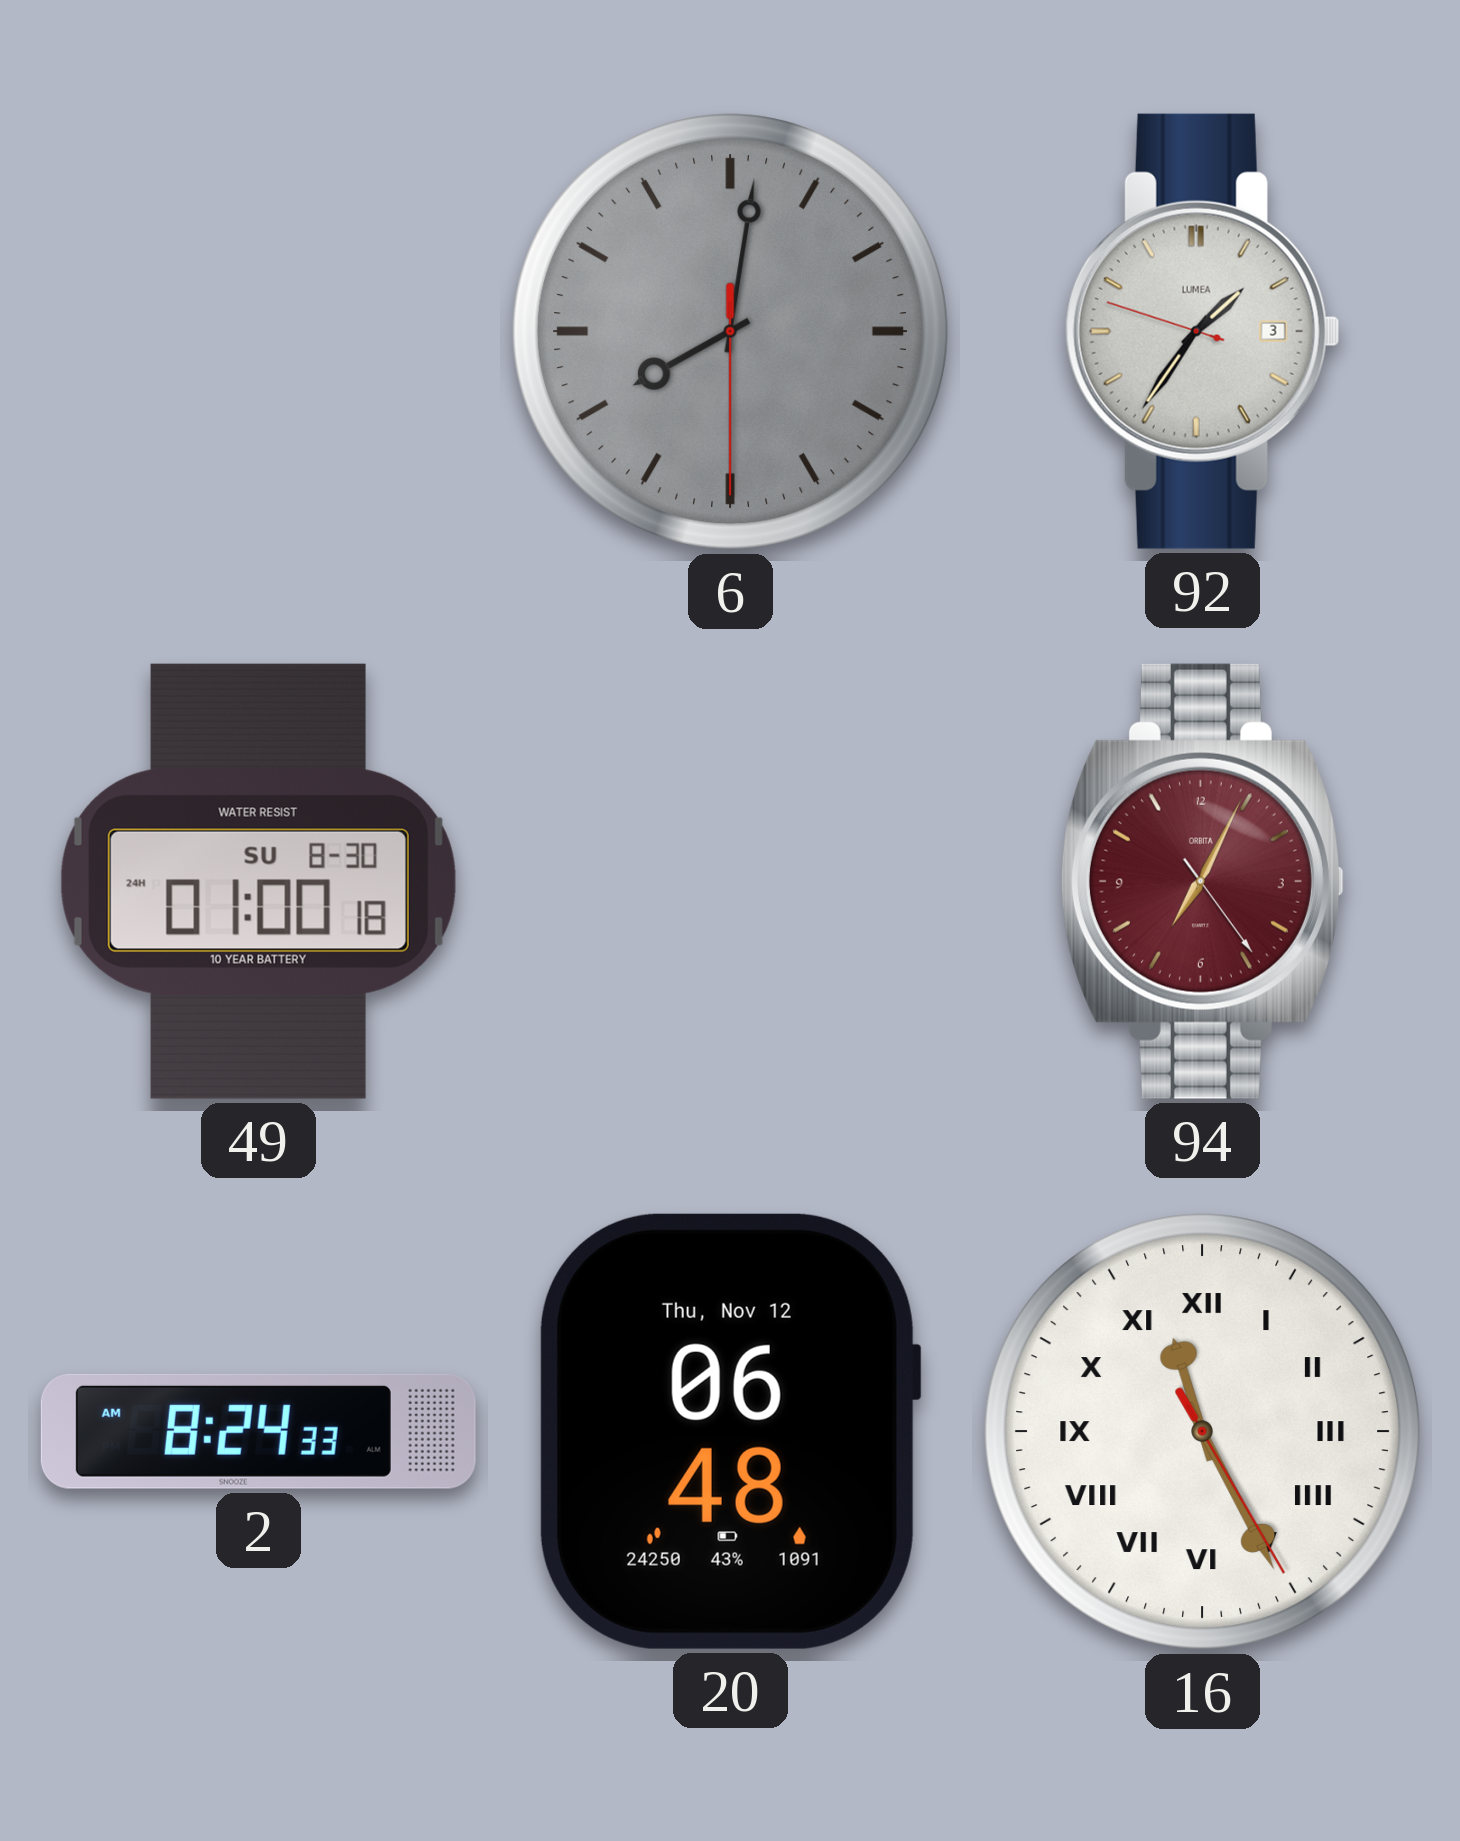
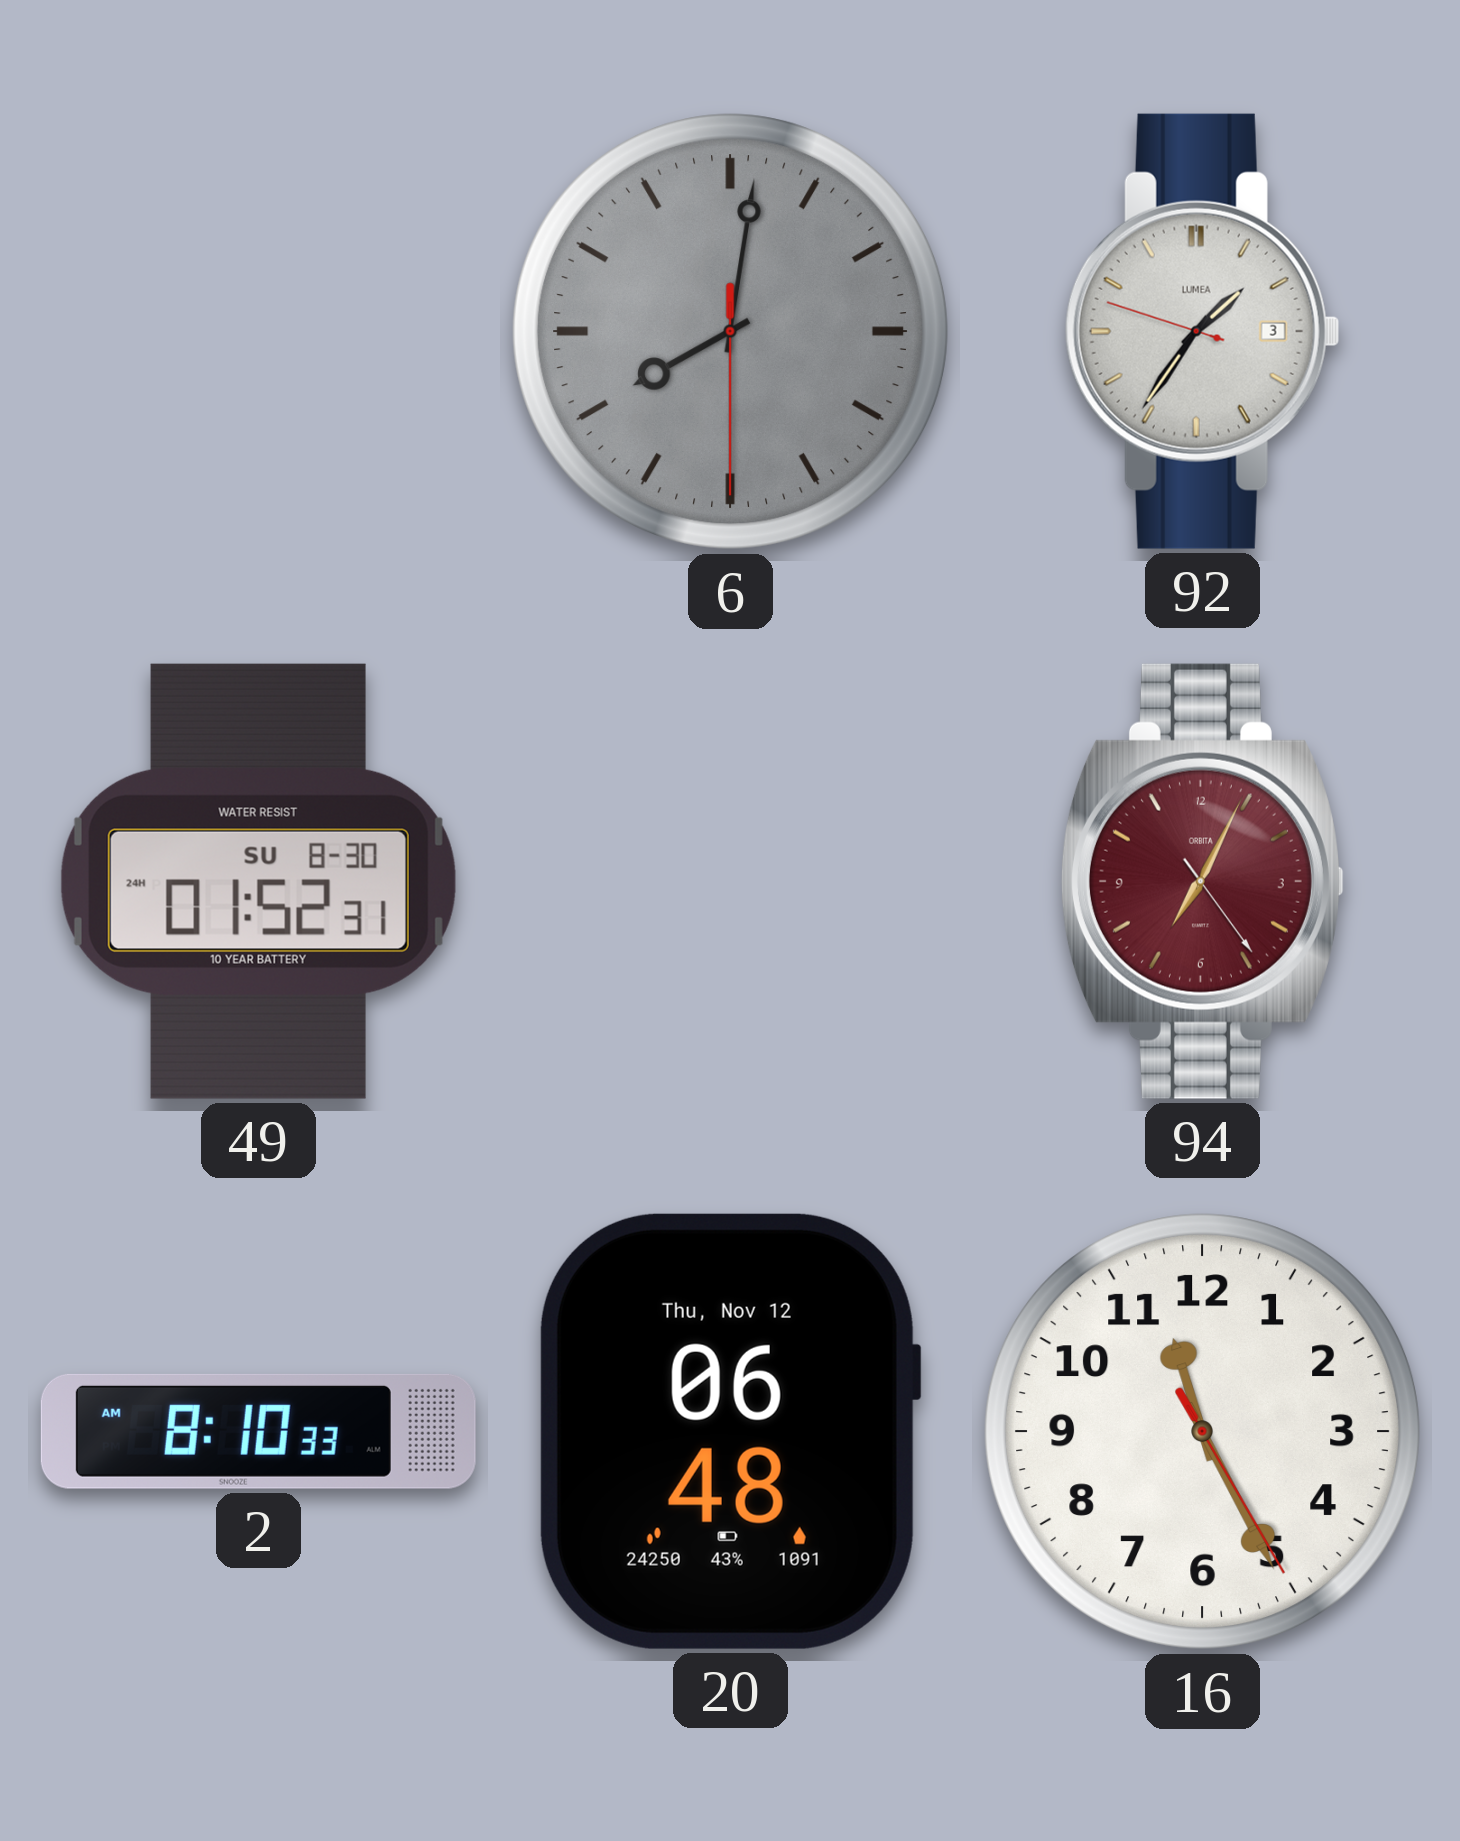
49: 01:00 -> 01:52
2: 8:24 -> 8:10
16 numerals: Roman -> Arabic
